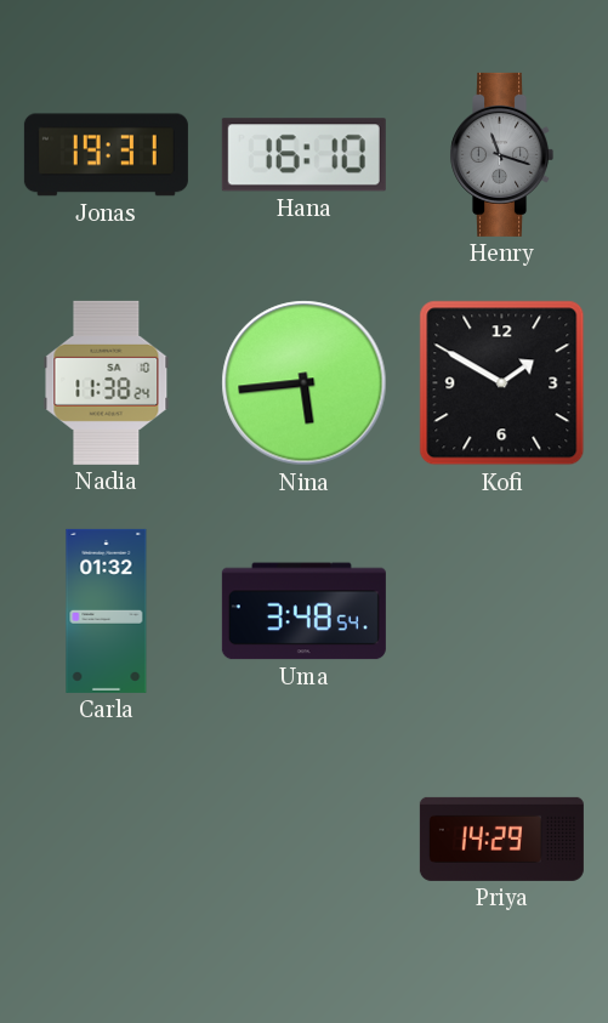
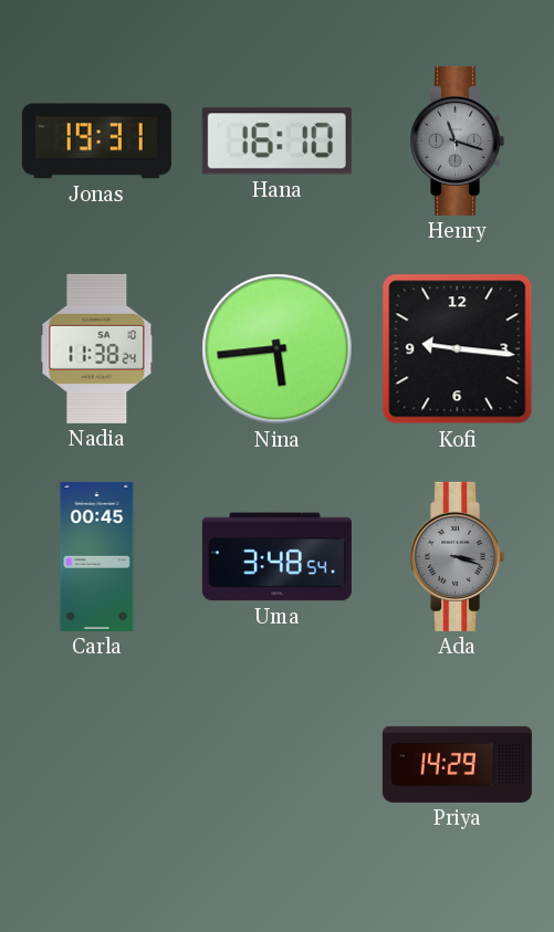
Kofi: 1:50 -> 9:16
Carla: 01:32 -> 00:45
Ada: none -> 3:18
